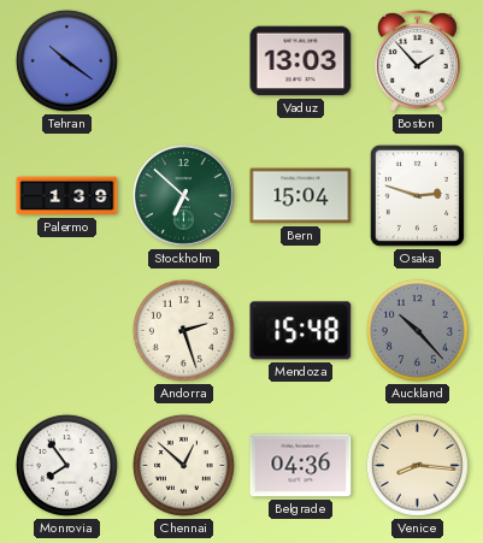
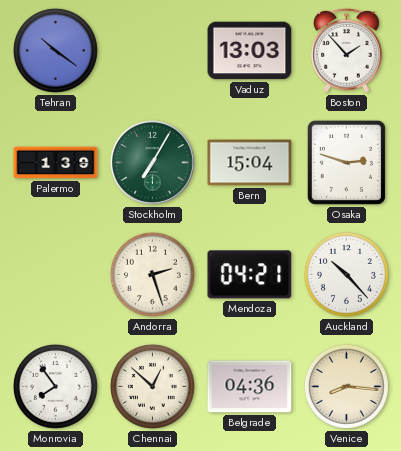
Stockholm: 6:52 -> 7:05
Mendoza: 15:48 -> 04:21
Auckland dial: grey -> white
